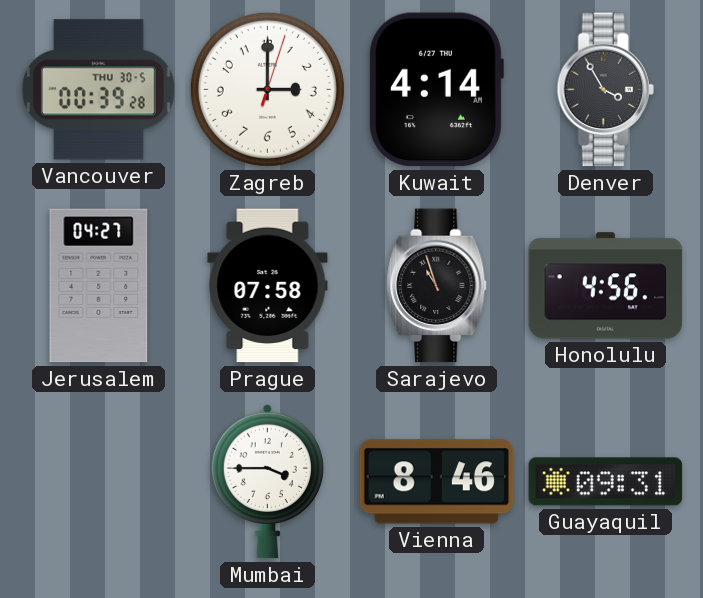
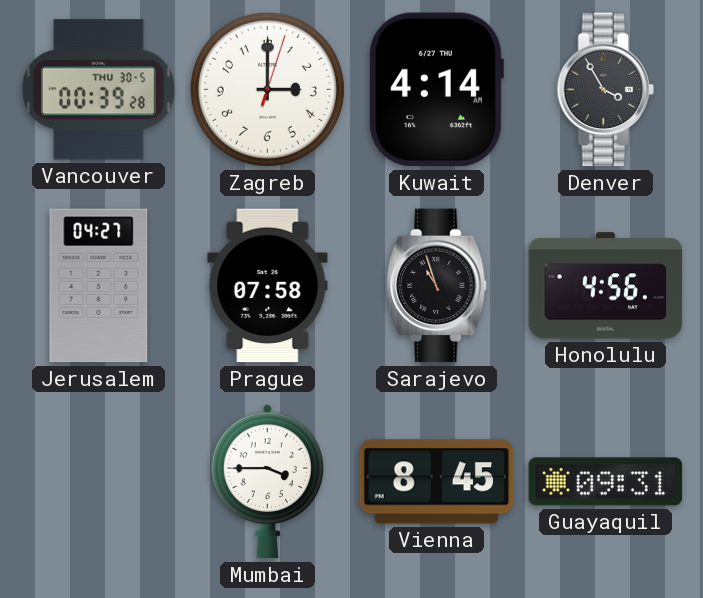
Vienna: 8:46 -> 8:45
